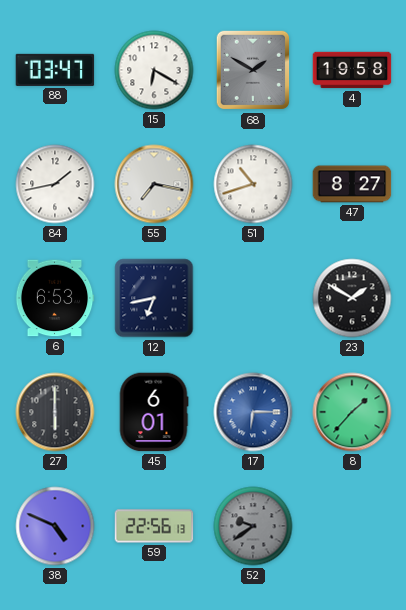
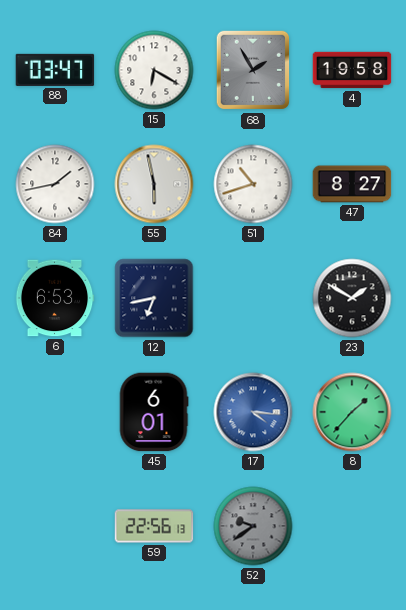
68: 1:50 -> 1:55
55: 7:17 -> 5:58
27: 6:00 -> none
17: 6:15 -> 4:16
38: 4:49 -> none
